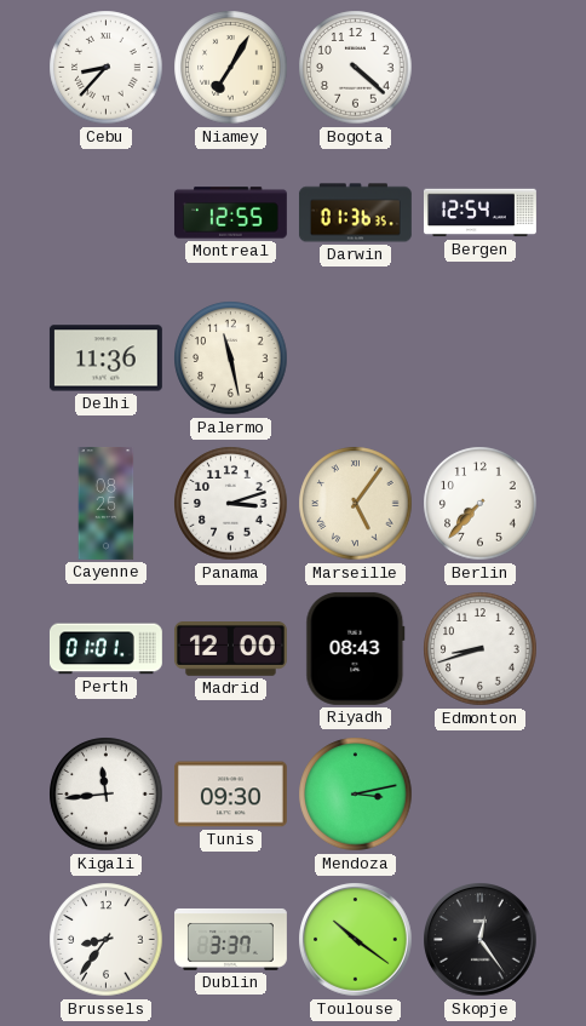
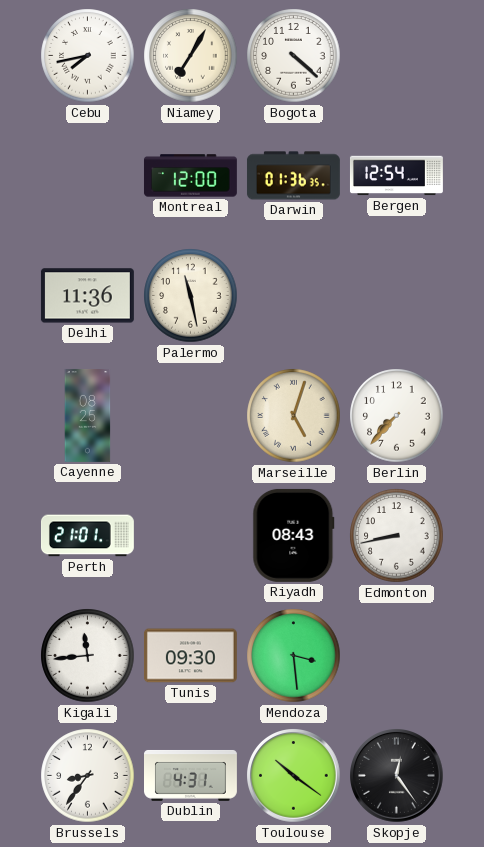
Cebu: 8:37 -> 7:43
Montreal: 12:55 -> 12:00
Panama: 3:12 -> none
Marseille: 5:06 -> 5:03
Perth: 01:01 -> 21:01
Madrid: 12:00 -> none
Edmonton: 8:42 -> 8:43
Mendoza: 3:13 -> 3:29
Dublin: 3:37 -> 4:31
